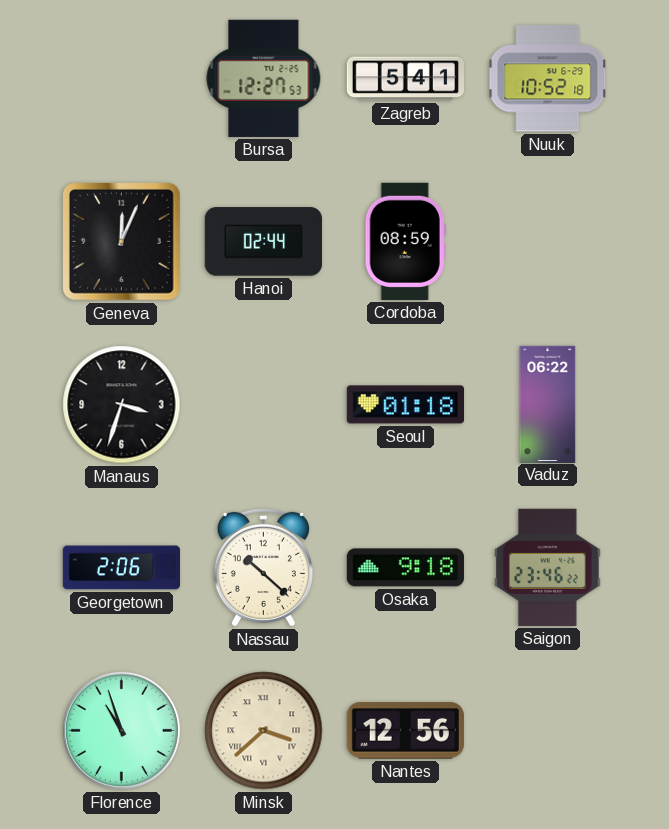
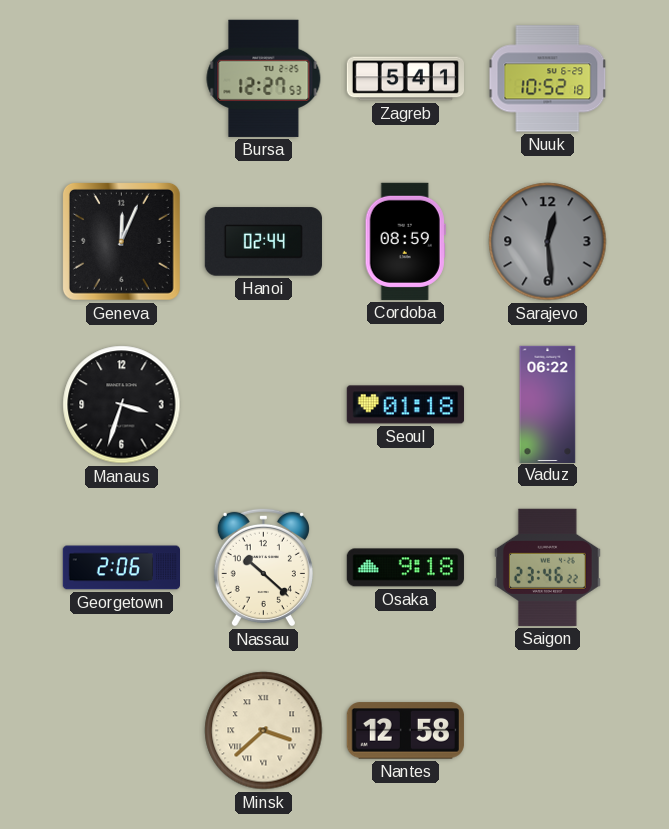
Sarajevo: none -> 12:29
Florence: 10:57 -> none
Nantes: 12:56 -> 12:58
